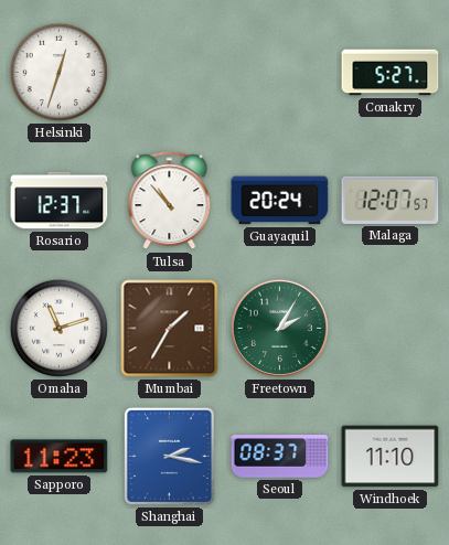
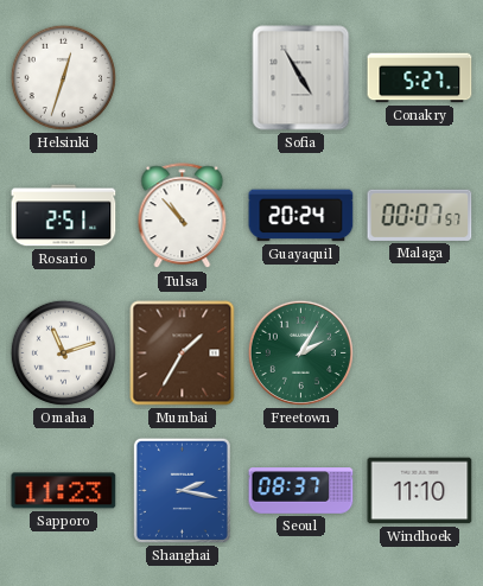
Sofia: none -> 4:55
Rosario: 12:37 -> 2:51
Malaga: 12:07 -> 00:07
